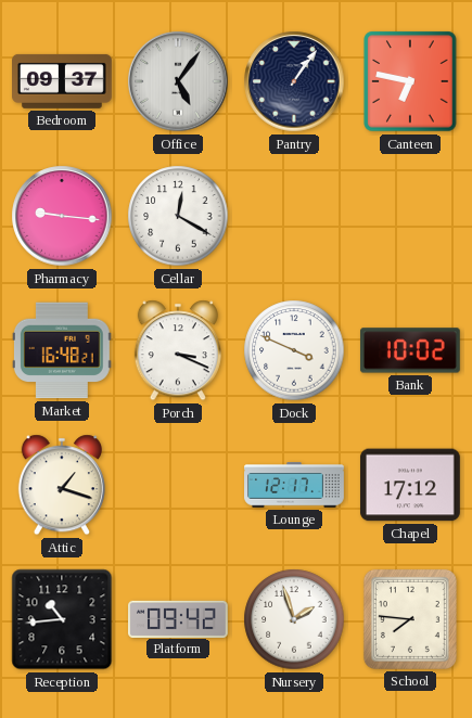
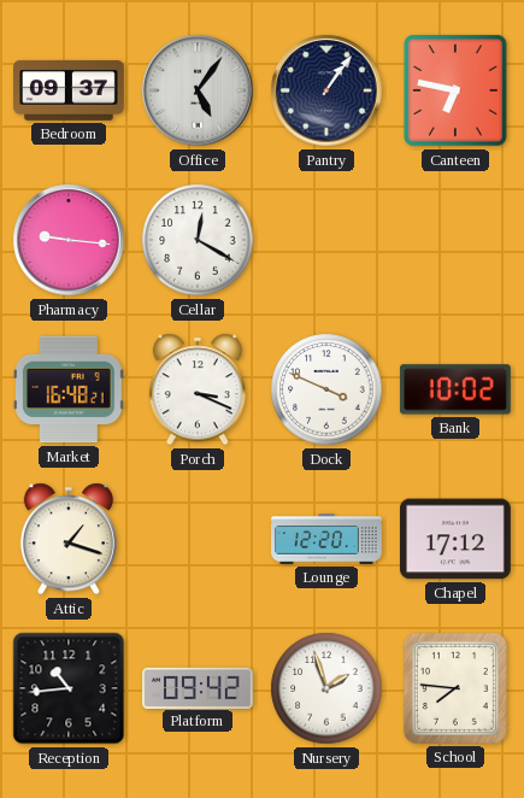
Lounge: 12:17 -> 12:20
